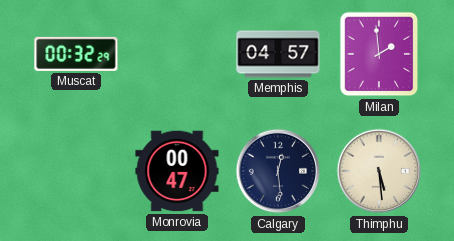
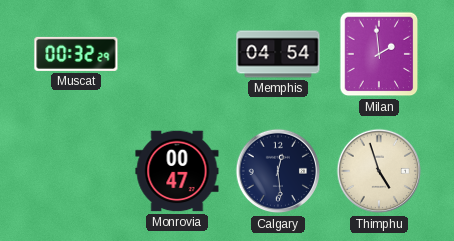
Memphis: 04:57 -> 04:54
Thimphu: 5:29 -> 4:57
